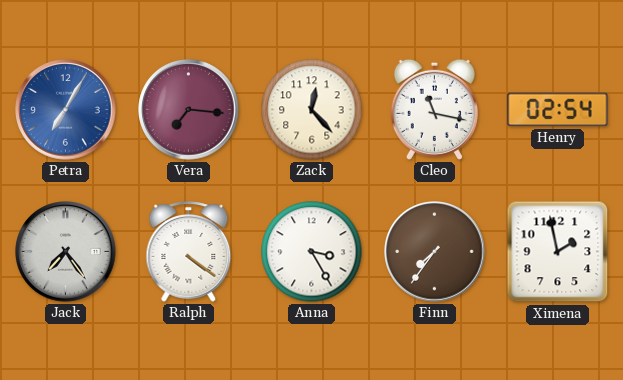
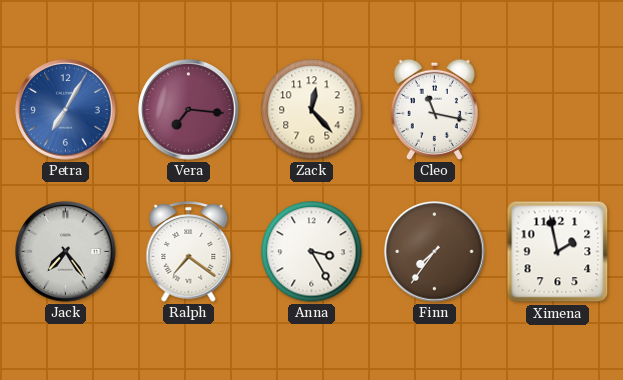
Henry: 02:54 -> none
Ralph: 4:21 -> 7:21
